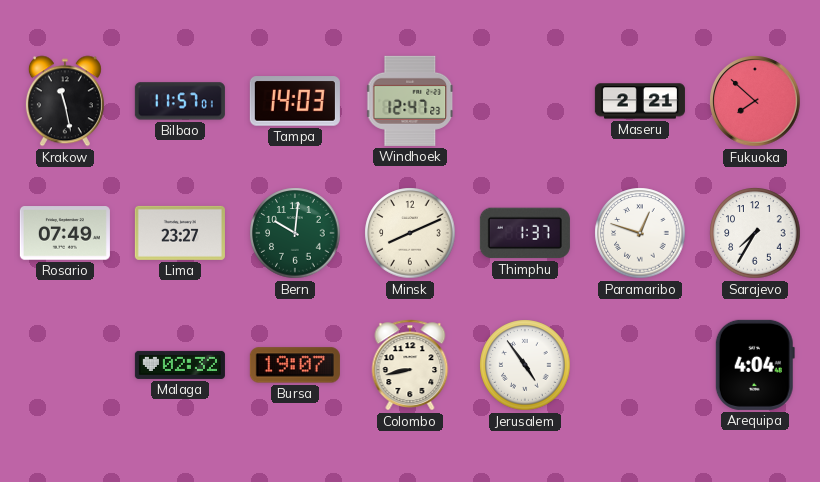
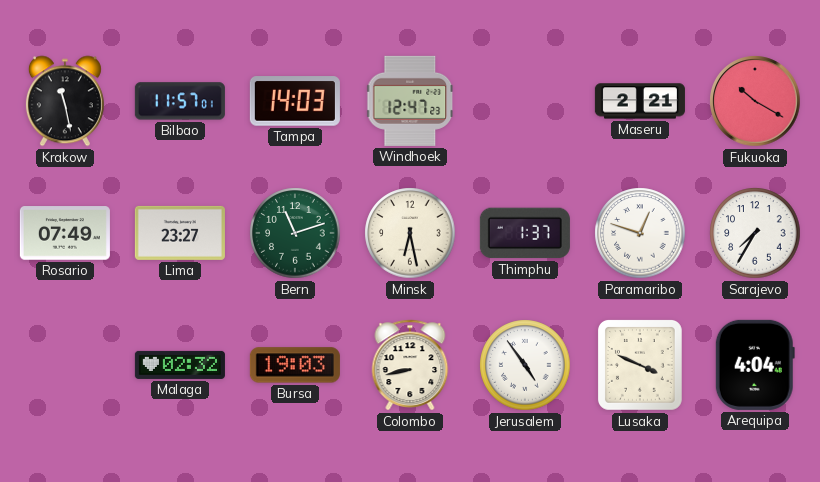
Fukuoka: 7:52 -> 10:20
Bern: 10:01 -> 11:12
Minsk: 8:11 -> 6:28
Bursa: 19:07 -> 19:03
Lusaka: none -> 3:49
